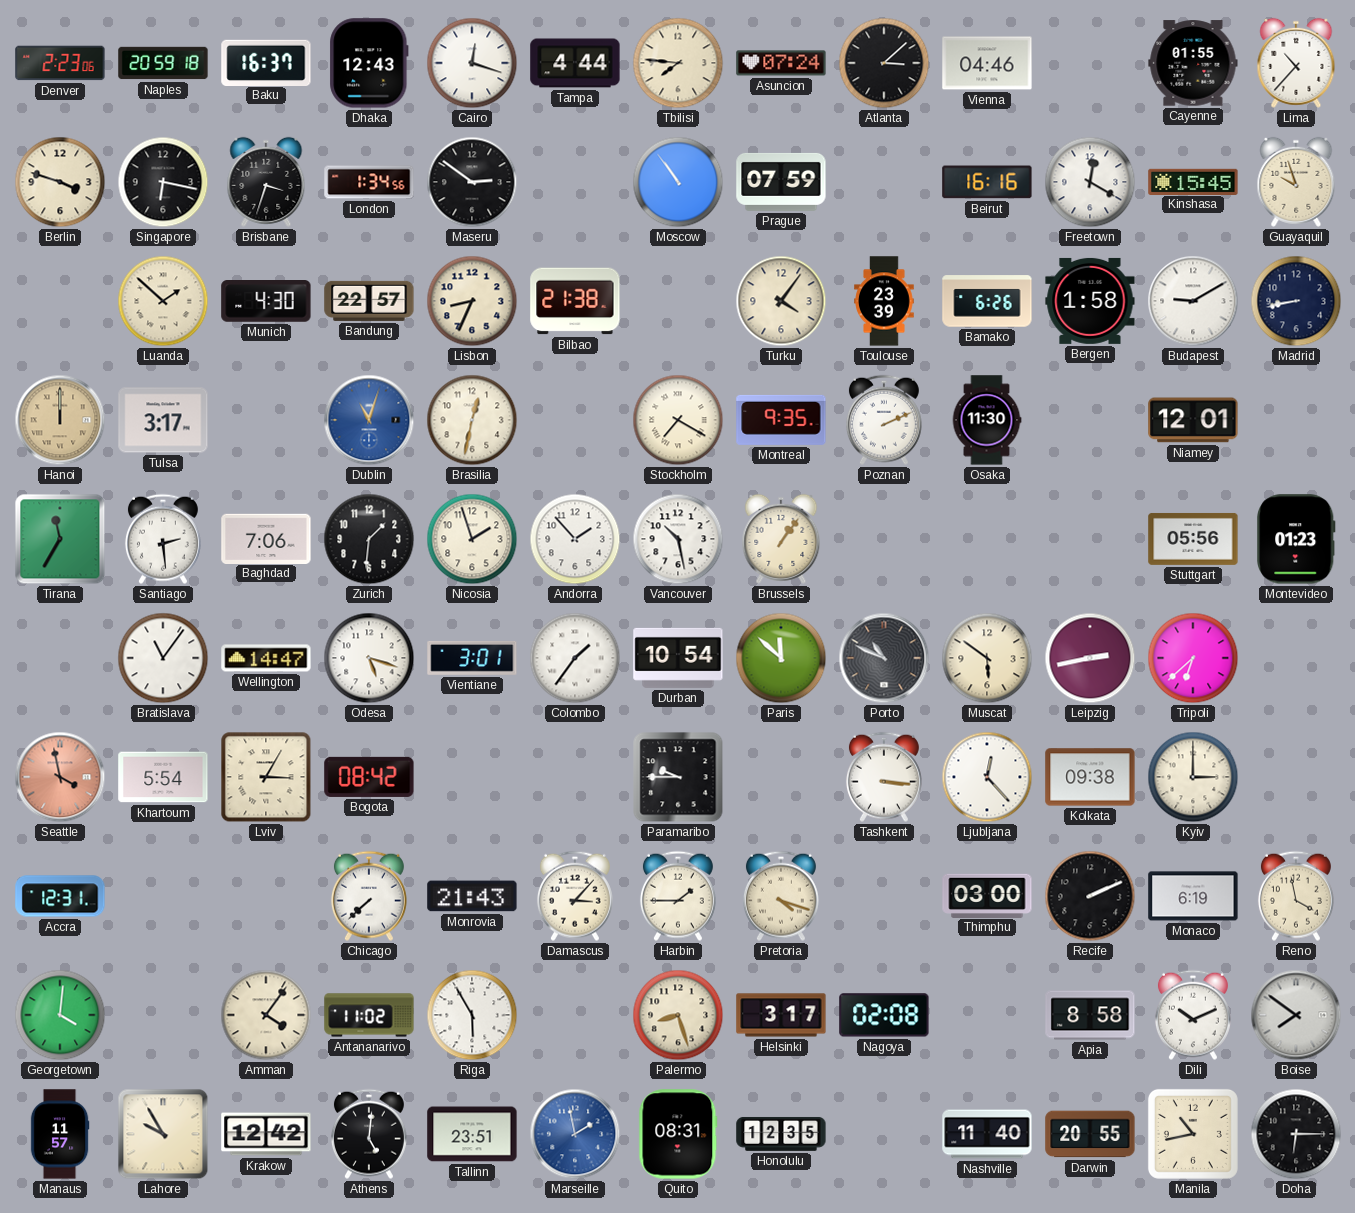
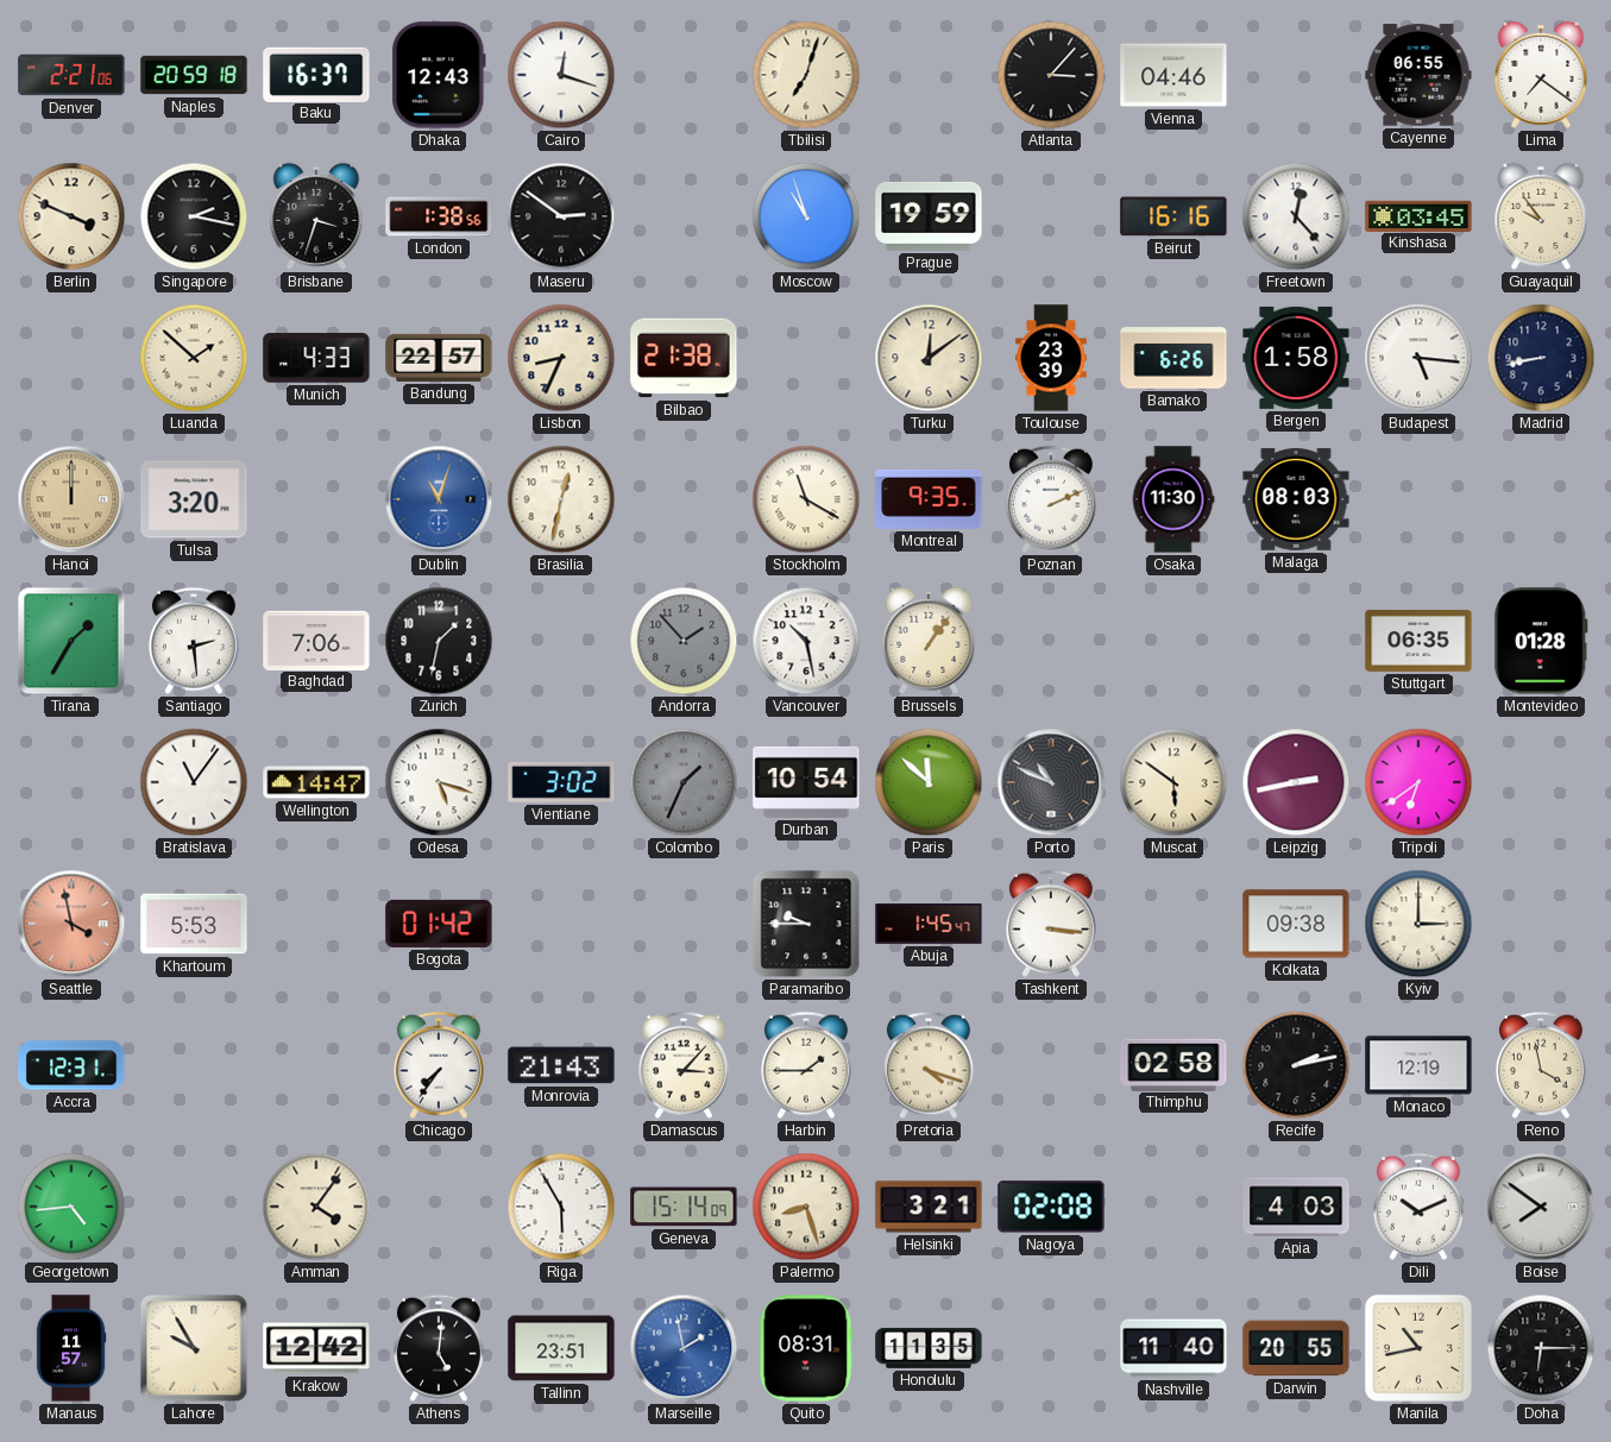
Denver: 2:23 -> 2:21
Tampa: 4:44 -> none
Tbilisi: 7:46 -> 7:03
Asuncion: 07:24 -> none
Atlanta: 3:08 -> 3:07
Cayenne: 01:55 -> 06:55
Lima: 10:37 -> 7:21
Berlin: 3:48 -> 3:49
Singapore: 6:17 -> 2:17
London: 1:34 -> 1:38
Moscow: 10:54 -> 10:57
Prague: 07:59 -> 19:59
Freetown: 12:20 -> 12:23
Kinshasa: 15:45 -> 03:45
Guayaquil: 9:57 -> 9:54
Munich: 4:30 -> 4:33
Turku: 4:06 -> 12:09
Budapest: 9:10 -> 5:16
Tulsa: 3:17 -> 3:20
Stockholm: 7:20 -> 11:20
Malaga: none -> 08:03
Niamey: 12:01 -> none
Tirana: 11:35 -> 1:35
Zurich: 1:31 -> 1:32
Nicosia: 1:57 -> none
Andorra dial: white -> grey
Stuttgart: 05:56 -> 06:35
Montevideo: 01:23 -> 01:28
Vientiane: 3:01 -> 3:02
Colombo: 1:36 -> 1:34
Colombo dial: white -> grey
Tripoli: 6:38 -> 6:39
Khartoum: 5:54 -> 5:53
Lviv: 3:05 -> none
Bogota: 08:42 -> 01:42
Abuja: none -> 1:45
Ljubljana: 12:23 -> none
Chicago: 7:38 -> 7:36
Thimphu: 03:00 -> 02:58
Recife: 2:11 -> 2:13
Monaco: 6:19 -> 12:19
Georgetown: 4:01 -> 4:44
Antananarivo: 11:02 -> none
Geneva: none -> 15:14
Helsinki: 3:17 -> 3:21
Apia: 8:58 -> 4:03
Honolulu: 12:35 -> 11:35
